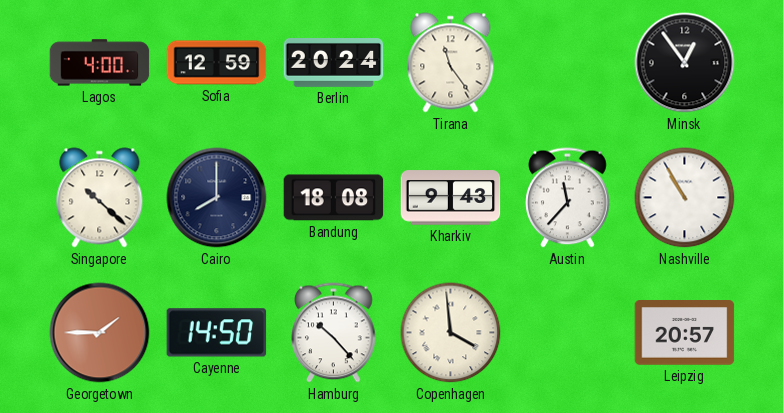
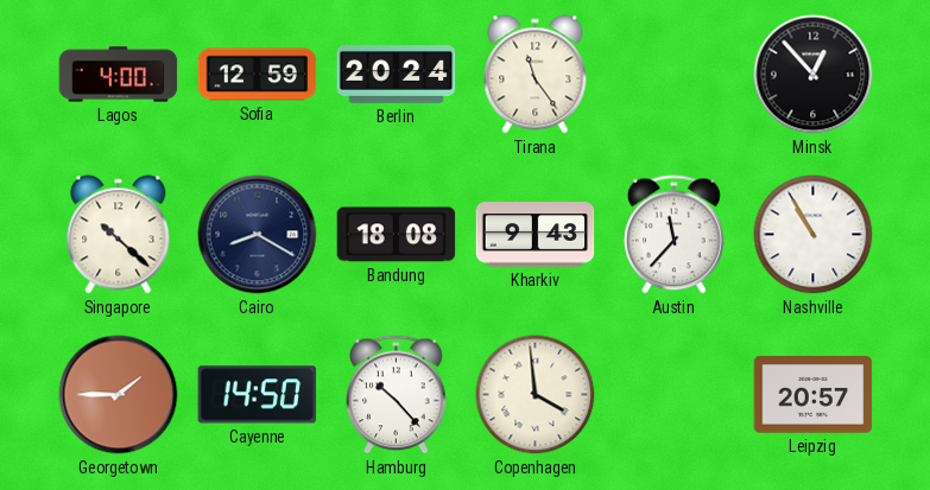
Minsk: 12:54 -> 12:53
Cairo: 8:00 -> 8:20
